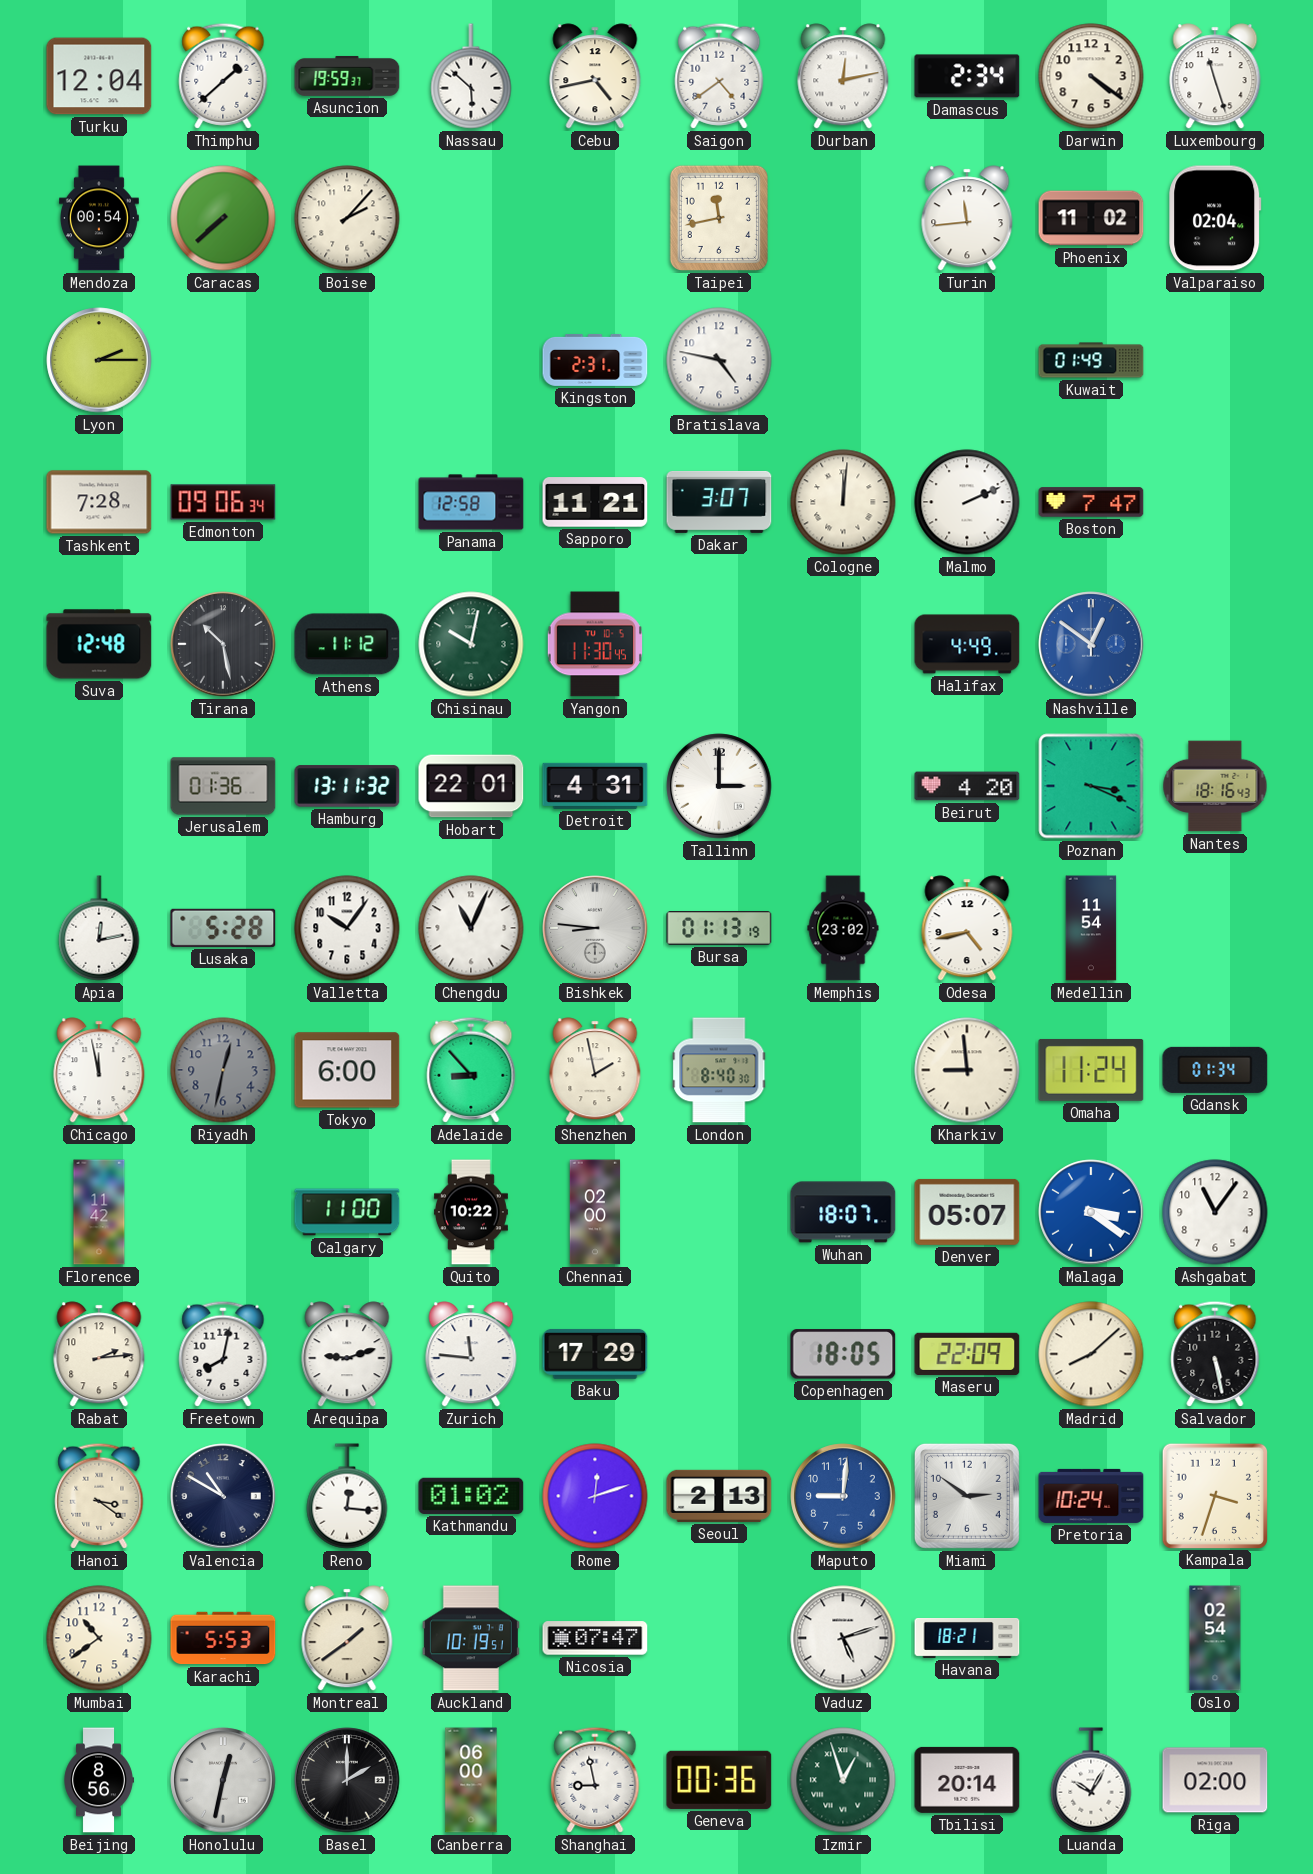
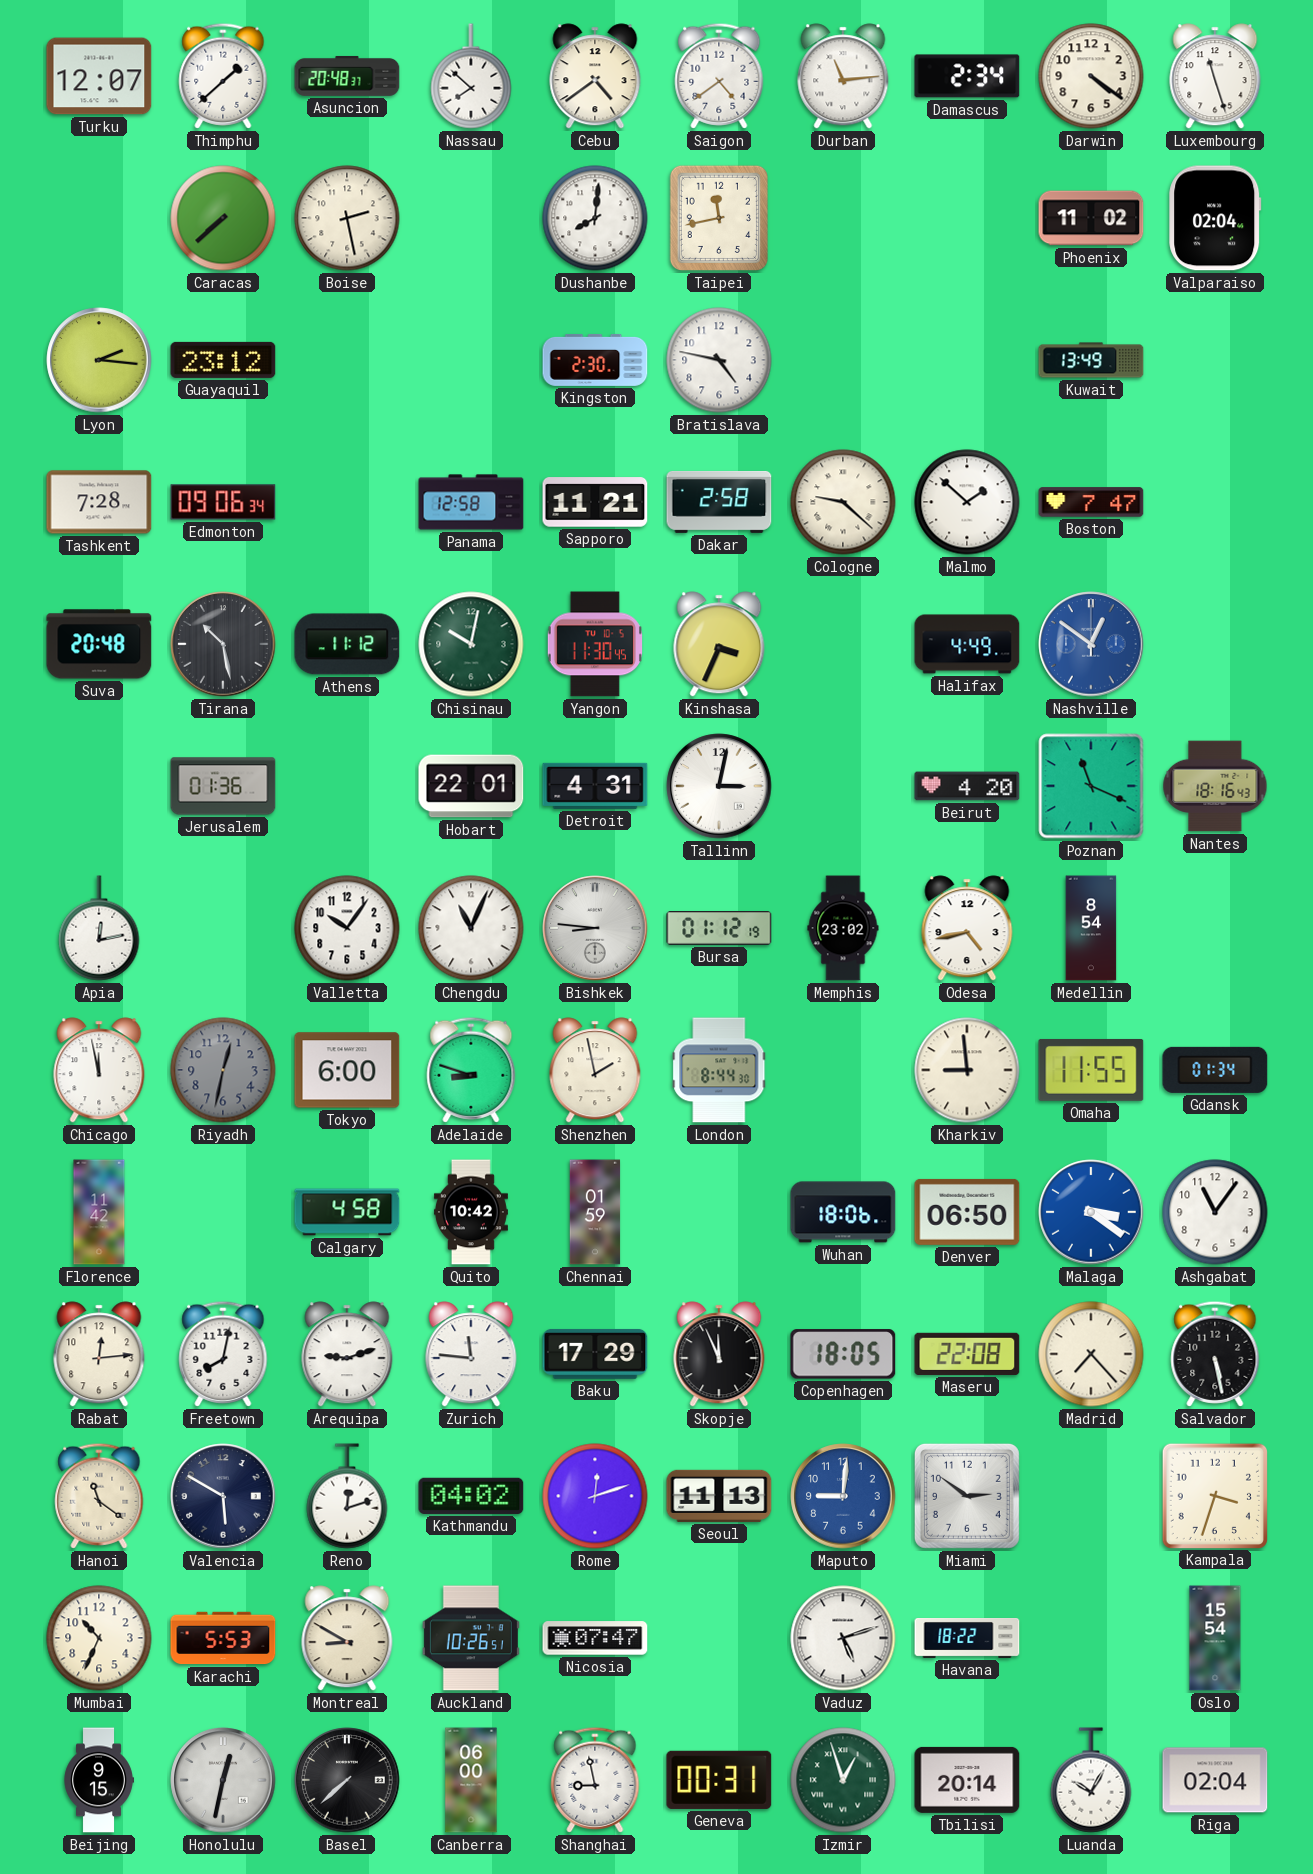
Turku: 12:04 -> 12:07
Asuncion: 19:59 -> 20:48
Nassau: 5:52 -> 7:52
Cebu: 4:43 -> 4:39
Durban: 12:13 -> 11:14
Mendoza: 00:54 -> none
Boise: 2:07 -> 2:28
Dushanbe: none -> 8:01
Turin: 11:44 -> none
Lyon: 2:15 -> 2:16
Guayaquil: none -> 23:12
Kingston: 2:31 -> 2:30
Kuwait: 01:49 -> 13:49
Dakar: 3:07 -> 2:58
Cologne: 12:01 -> 9:22
Malmo: 2:11 -> 1:52
Suva: 12:48 -> 20:48
Kinshasa: none -> 3:34
Hamburg: 13:11 -> none
Tallinn: 3:00 -> 3:02
Poznan: 3:19 -> 11:19
Lusaka: 5:28 -> none
Bursa: 01:13 -> 01:12
Medellin: 11:54 -> 8:54
Adelaide: 8:53 -> 8:48
London: 8:40 -> 8:44
Omaha: 11:24 -> 11:55
Calgary: 11:00 -> 4:58
Quito: 10:22 -> 10:42
Chennai: 02:00 -> 01:59
Wuhan: 18:07 -> 18:06
Denver: 05:07 -> 06:50
Rabat: 2:14 -> 12:14
Skopje: none -> 11:56
Maseru: 22:09 -> 22:08
Madrid: 8:08 -> 7:23
Hanoi: 3:21 -> 11:21
Valencia: 10:50 -> 5:50
Reno: 12:16 -> 12:12
Kathmandu: 01:02 -> 04:02
Seoul: 2:13 -> 11:13
Pretoria: 10:24 -> none
Mumbai: 10:39 -> 10:34
Montreal: 1:39 -> 8:50
Auckland: 10:19 -> 10:26
Havana: 18:21 -> 18:22
Oslo: 02:54 -> 15:54
Beijing: 8:56 -> 9:15
Basel: 2:00 -> 7:38
Geneva: 00:36 -> 00:31
Riga: 02:00 -> 02:04
